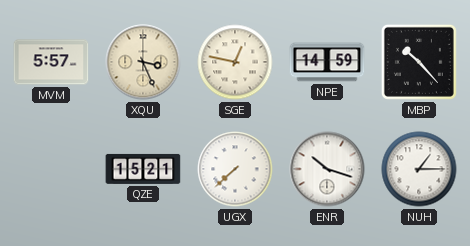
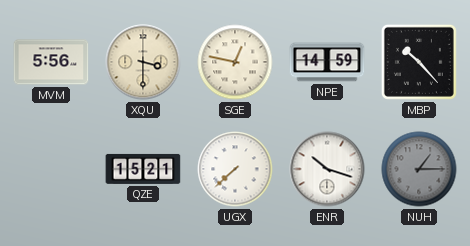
MVM: 5:57 -> 5:56
XQU: 3:26 -> 3:30
NUH dial: white -> grey
